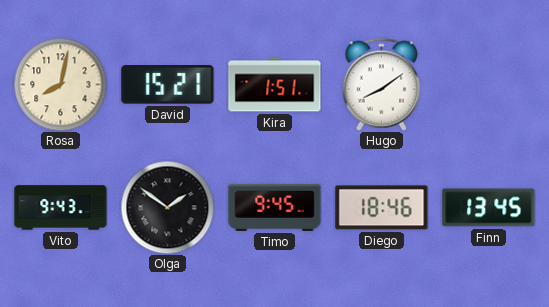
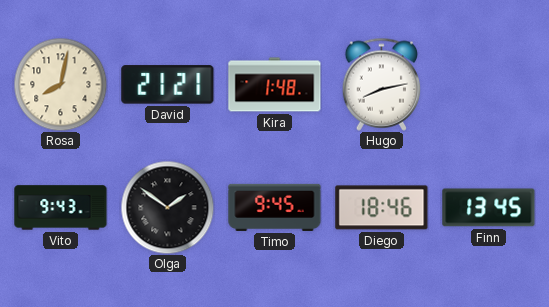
David: 15:21 -> 21:21
Kira: 1:51 -> 1:48
Hugo: 8:09 -> 8:13
